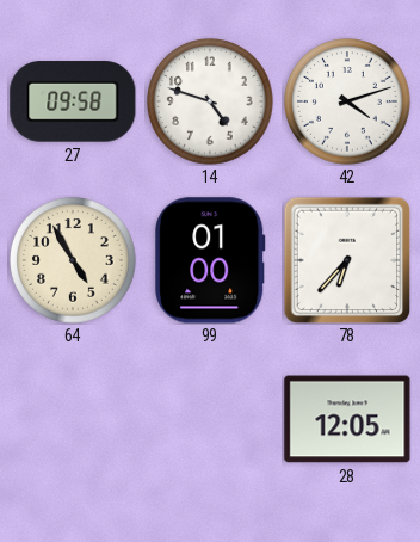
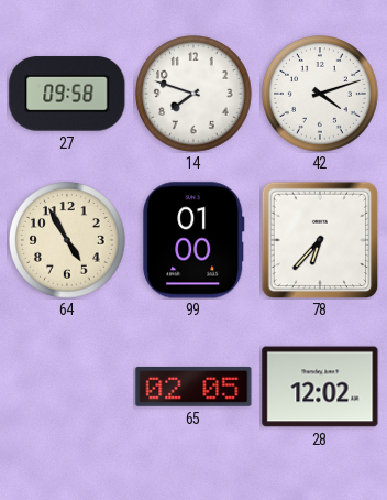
14: 4:48 -> 7:48
65: none -> 02:05
28: 12:05 -> 12:02
